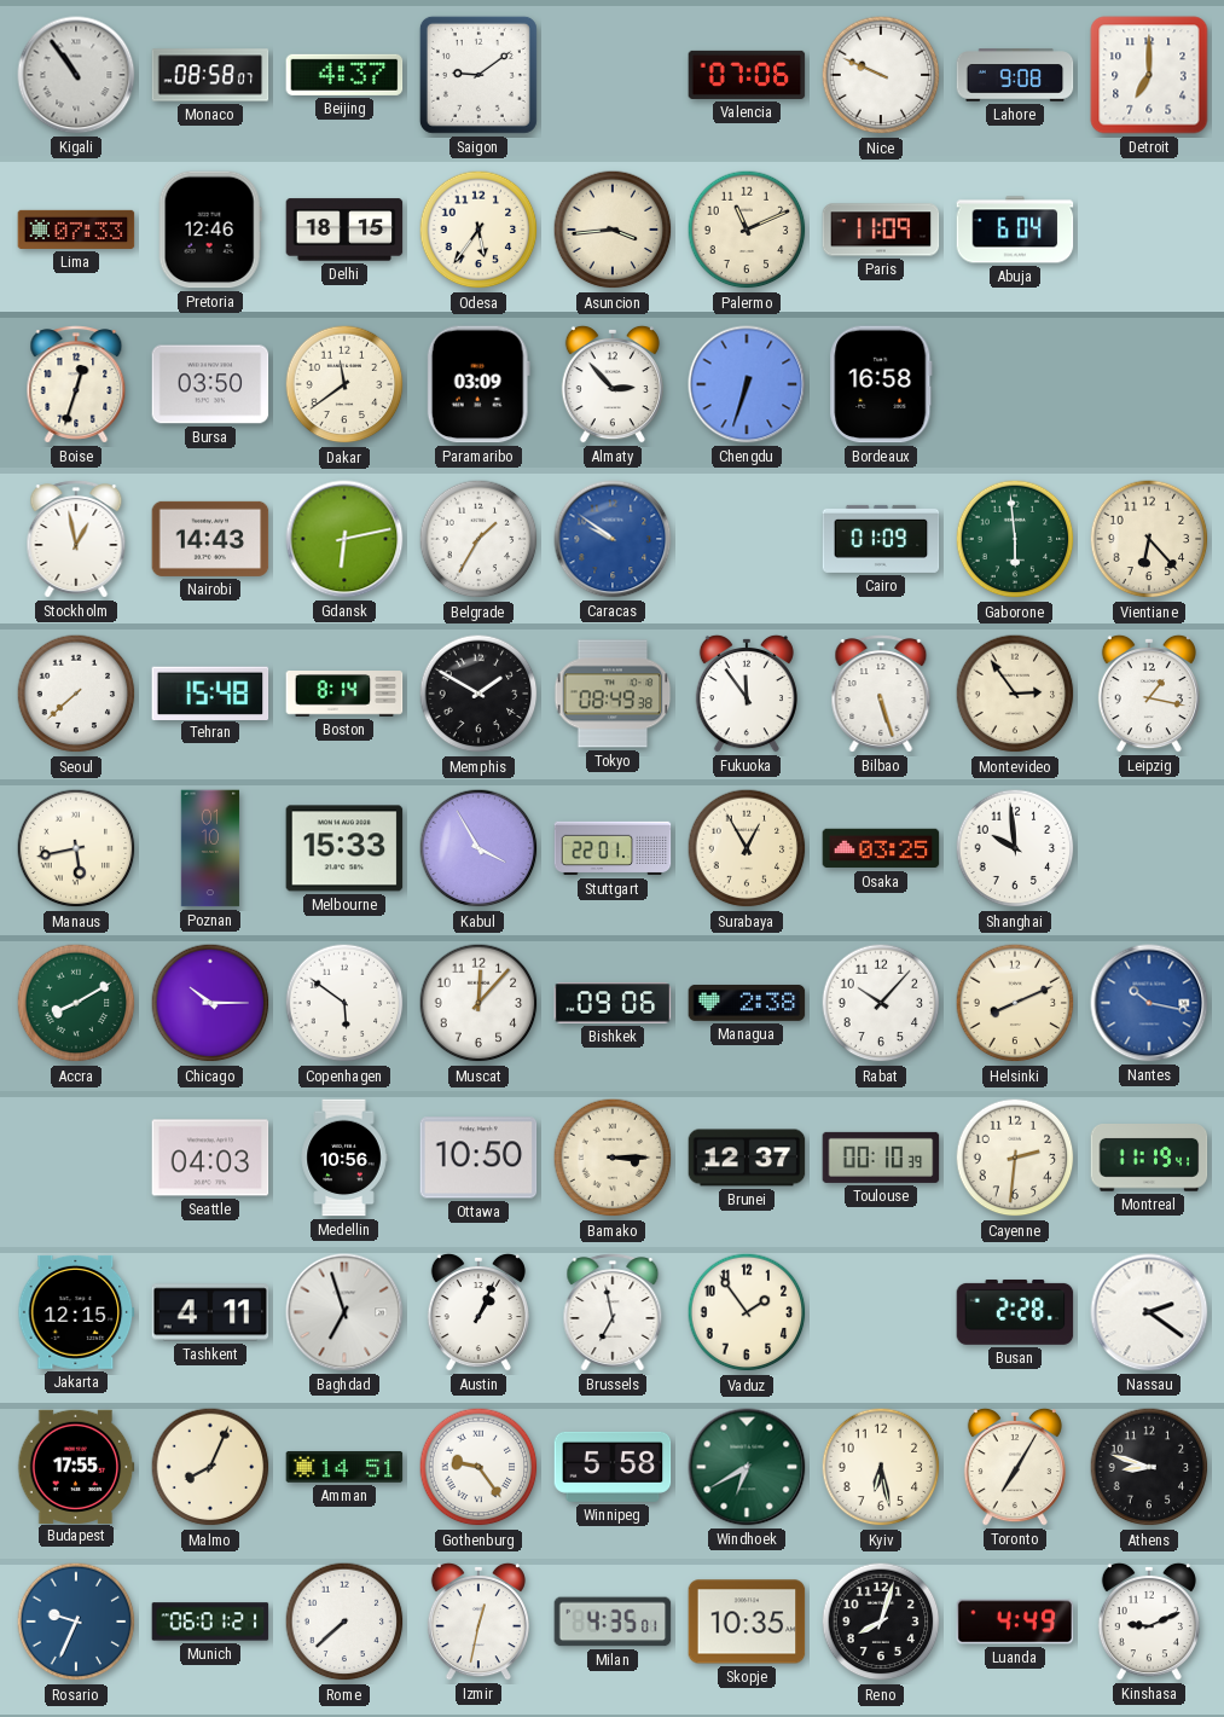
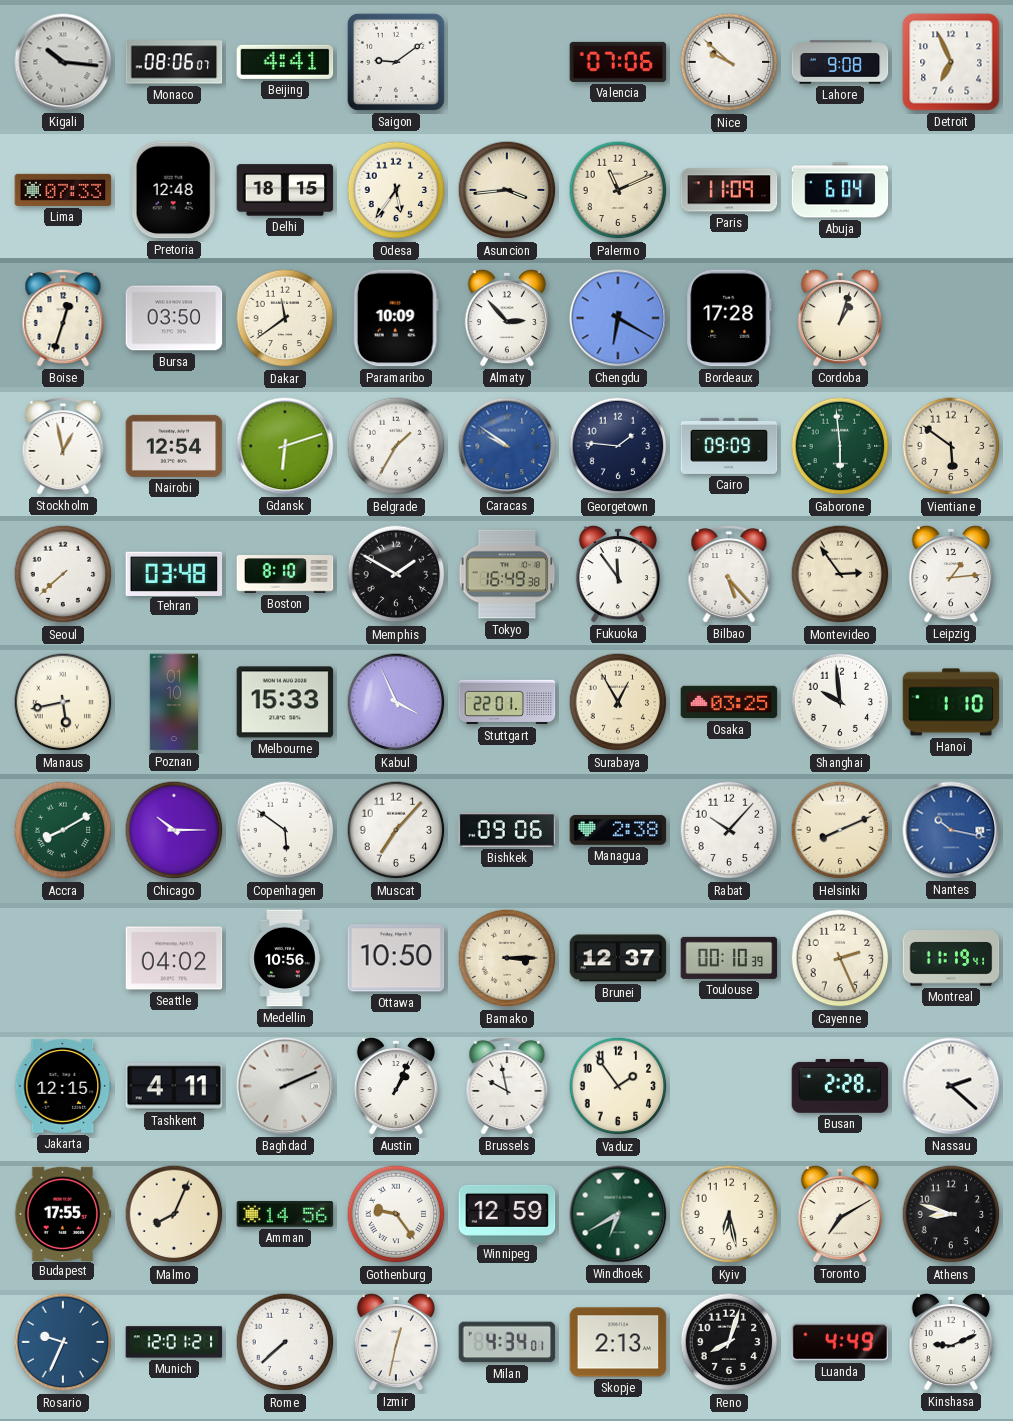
Kigali: 10:54 -> 10:16
Monaco: 08:58 -> 08:06
Beijing: 4:37 -> 4:41
Nice: 9:49 -> 9:52
Detroit: 7:00 -> 6:56
Pretoria: 12:46 -> 12:48
Paramaribo: 03:09 -> 10:09
Chengdu: 6:33 -> 6:20
Bordeaux: 16:58 -> 17:28
Cordoba: none -> 1:03
Nairobi: 14:43 -> 12:54
Gdansk: 6:13 -> 6:12
Georgetown: none -> 1:46
Cairo: 01:09 -> 09:09
Vientiane: 6:23 -> 5:51
Tehran: 15:48 -> 03:48
Boston: 8:14 -> 8:10
Tokyo: 08:49 -> 16:49
Bilbao: 5:27 -> 5:23
Leipzig: 1:17 -> 1:14
Kabul: 3:55 -> 3:56
Hanoi: none -> 1:10
Muscat: 12:07 -> 7:07
Seattle: 04:03 -> 04:02
Cayenne: 2:31 -> 2:26
Baghdad: 6:57 -> 2:11
Brussels: 6:58 -> 9:58
Nassau: 2:21 -> 2:22
Amman: 14:51 -> 14:56
Winnipeg: 5:58 -> 12:59
Toronto: 7:05 -> 7:10
Munich: 06:01 -> 12:01
Milan: 4:35 -> 4:34
Skopje: 10:35 -> 2:13
